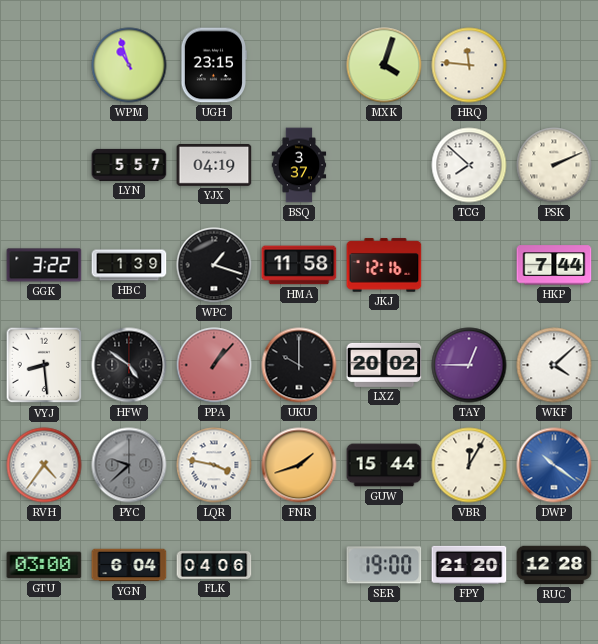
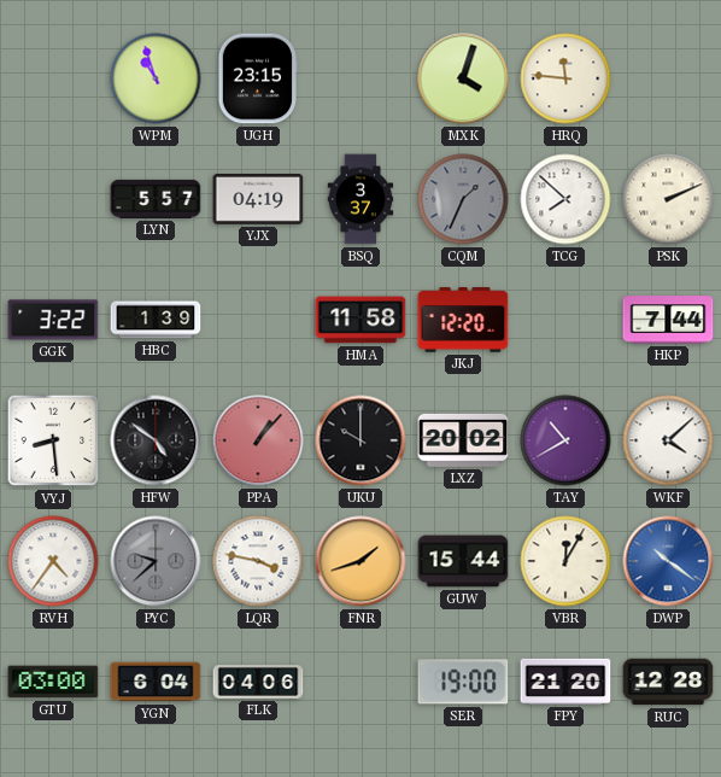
CQM: none -> 1:34
WPC: 1:18 -> none
JKJ: 12:16 -> 12:20
TAY: 12:45 -> 10:40
